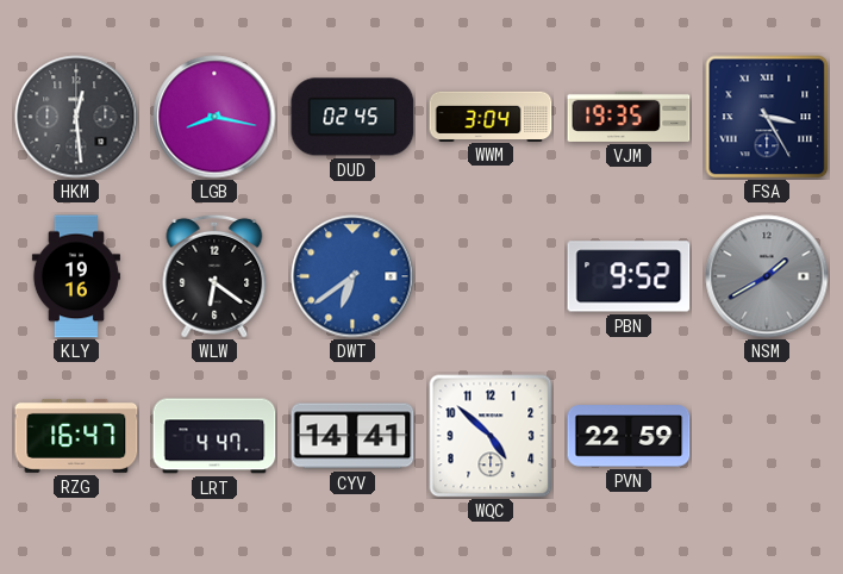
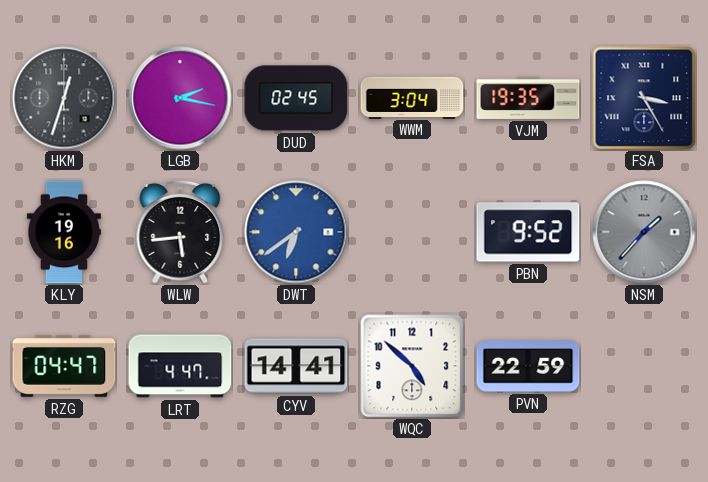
HKM: 12:29 -> 12:33
LGB: 8:17 -> 2:17
WLW: 6:21 -> 5:44
NSM: 1:40 -> 1:37
RZG: 16:47 -> 04:47
